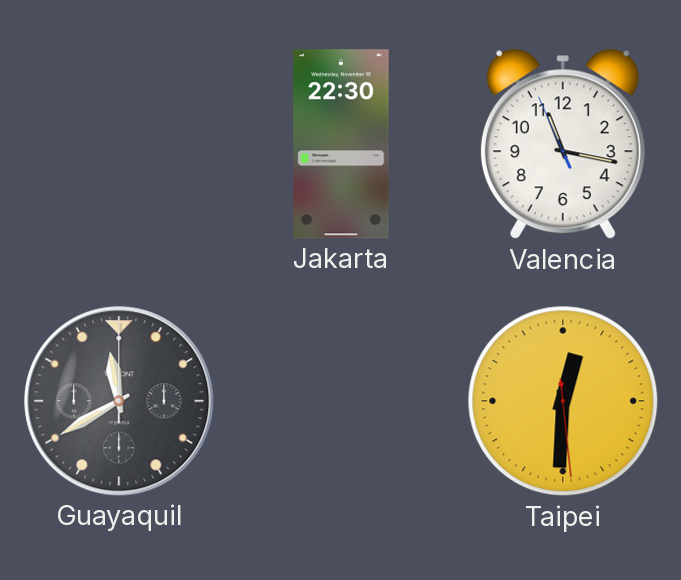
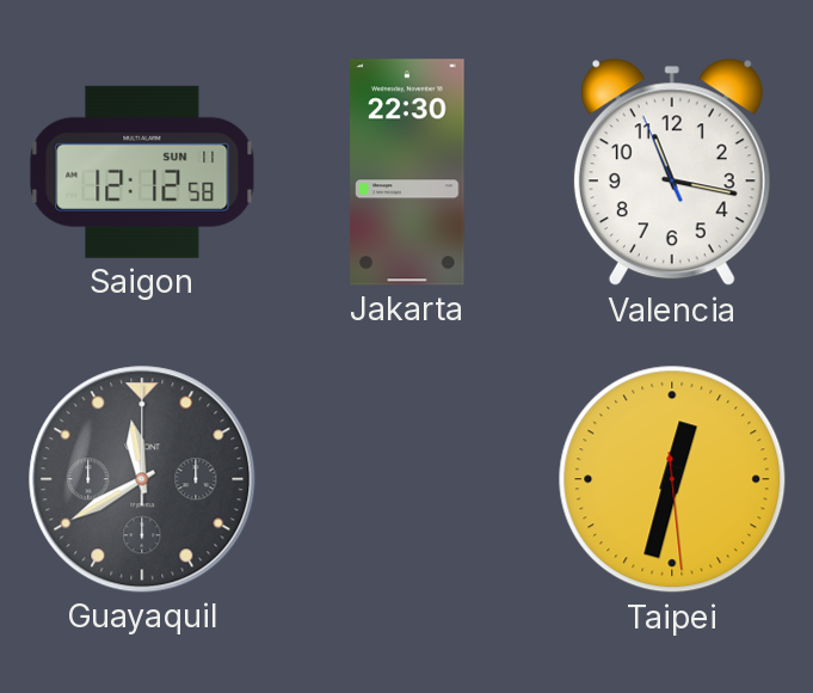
Saigon: none -> 12:12
Taipei: 12:30 -> 12:32
